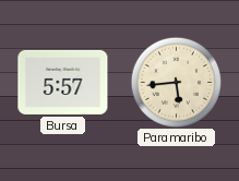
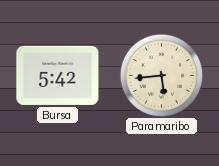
Bursa: 5:57 -> 5:42
